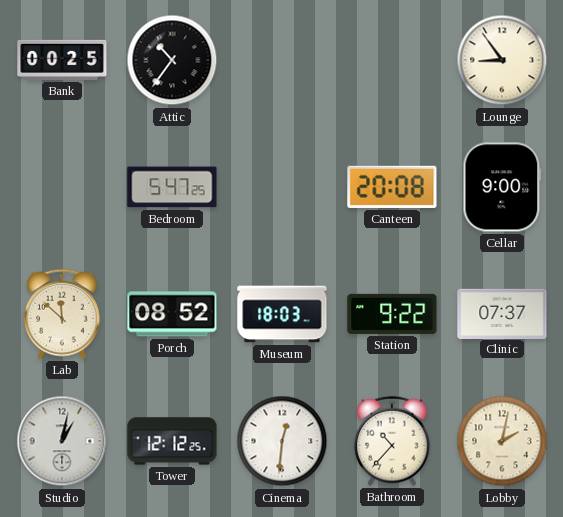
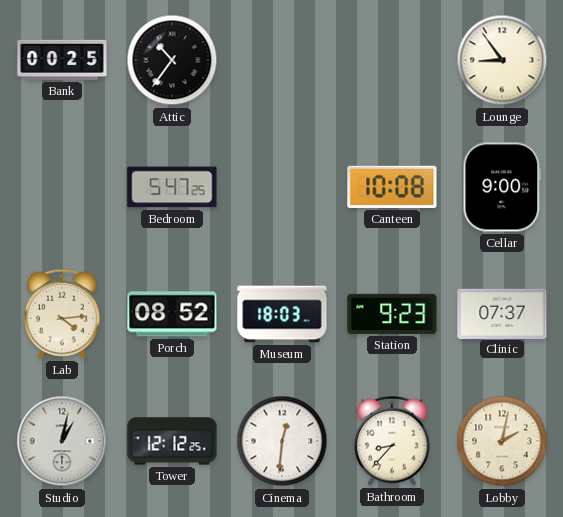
Canteen: 20:08 -> 10:08
Lab: 11:52 -> 4:14
Station: 9:22 -> 9:23
Bathroom: 10:37 -> 8:37
